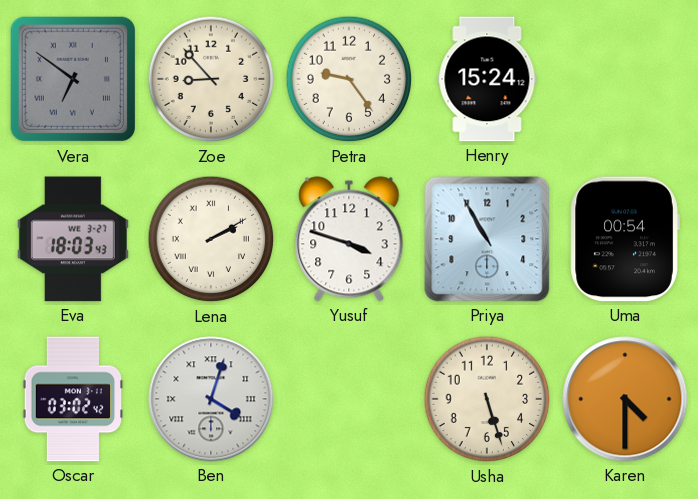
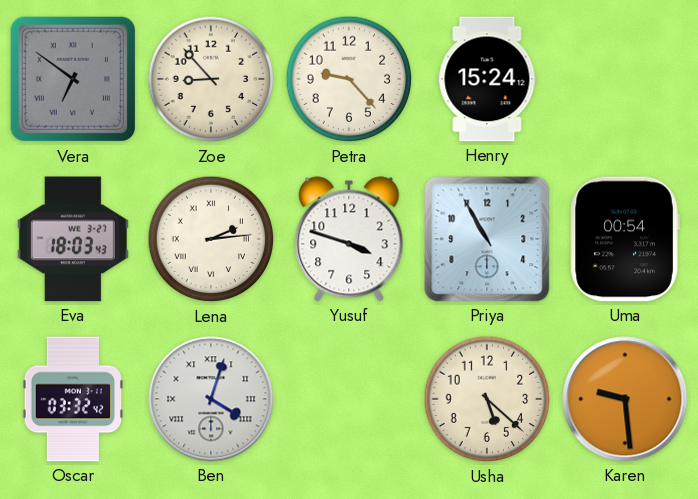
Petra: 9:24 -> 9:23
Lena: 2:10 -> 2:14
Oscar: 03:02 -> 03:32
Usha: 5:27 -> 5:22
Karen: 4:30 -> 9:29
